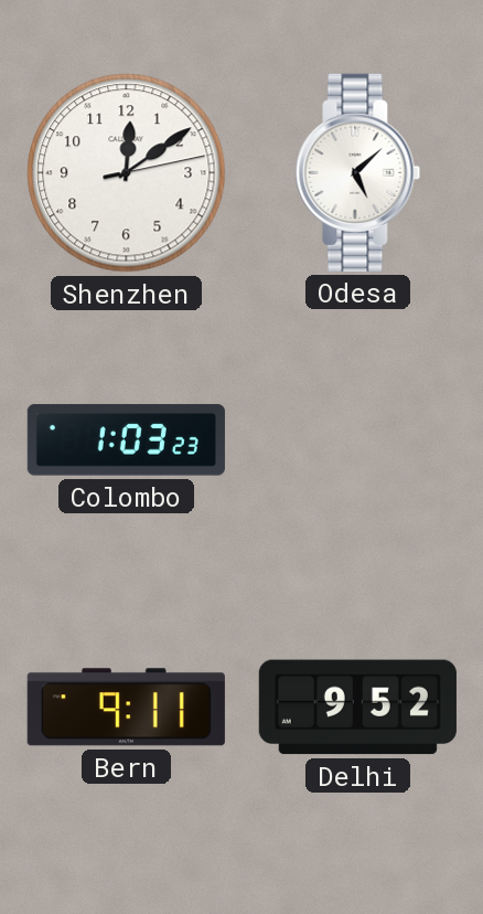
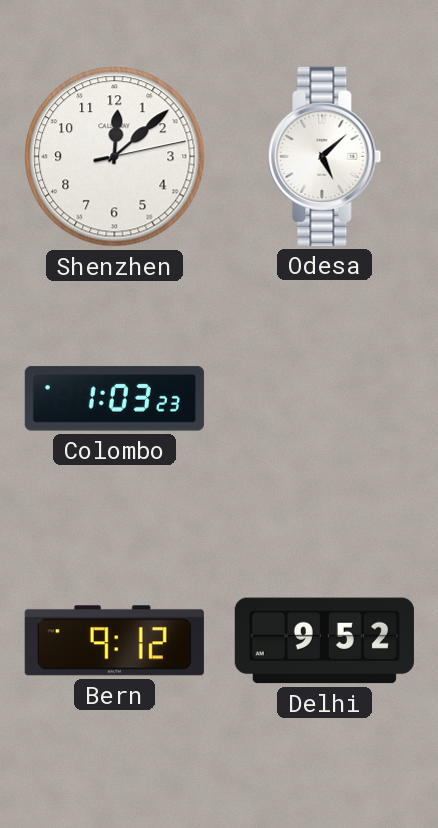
Shenzhen: 12:09 -> 12:08
Bern: 9:11 -> 9:12
